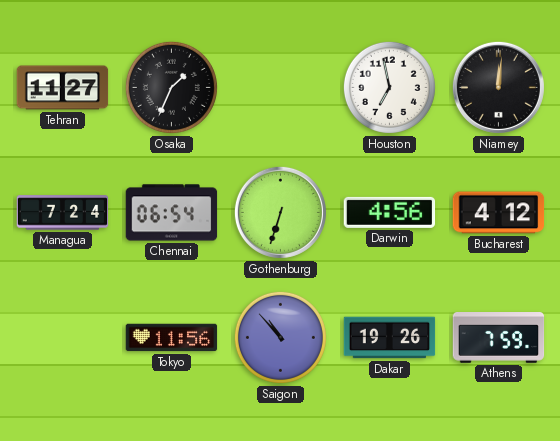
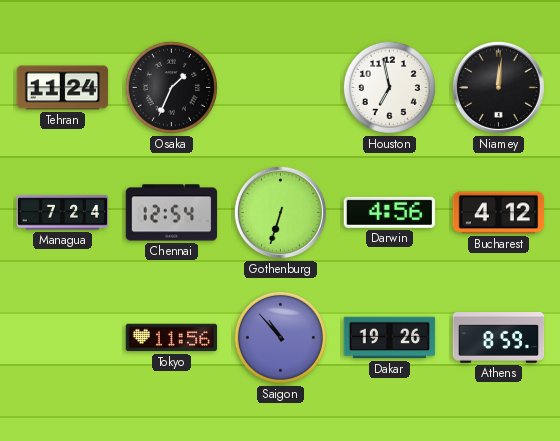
Tehran: 11:27 -> 11:24
Chennai: 06:54 -> 12:54
Athens: 7:59 -> 8:59
